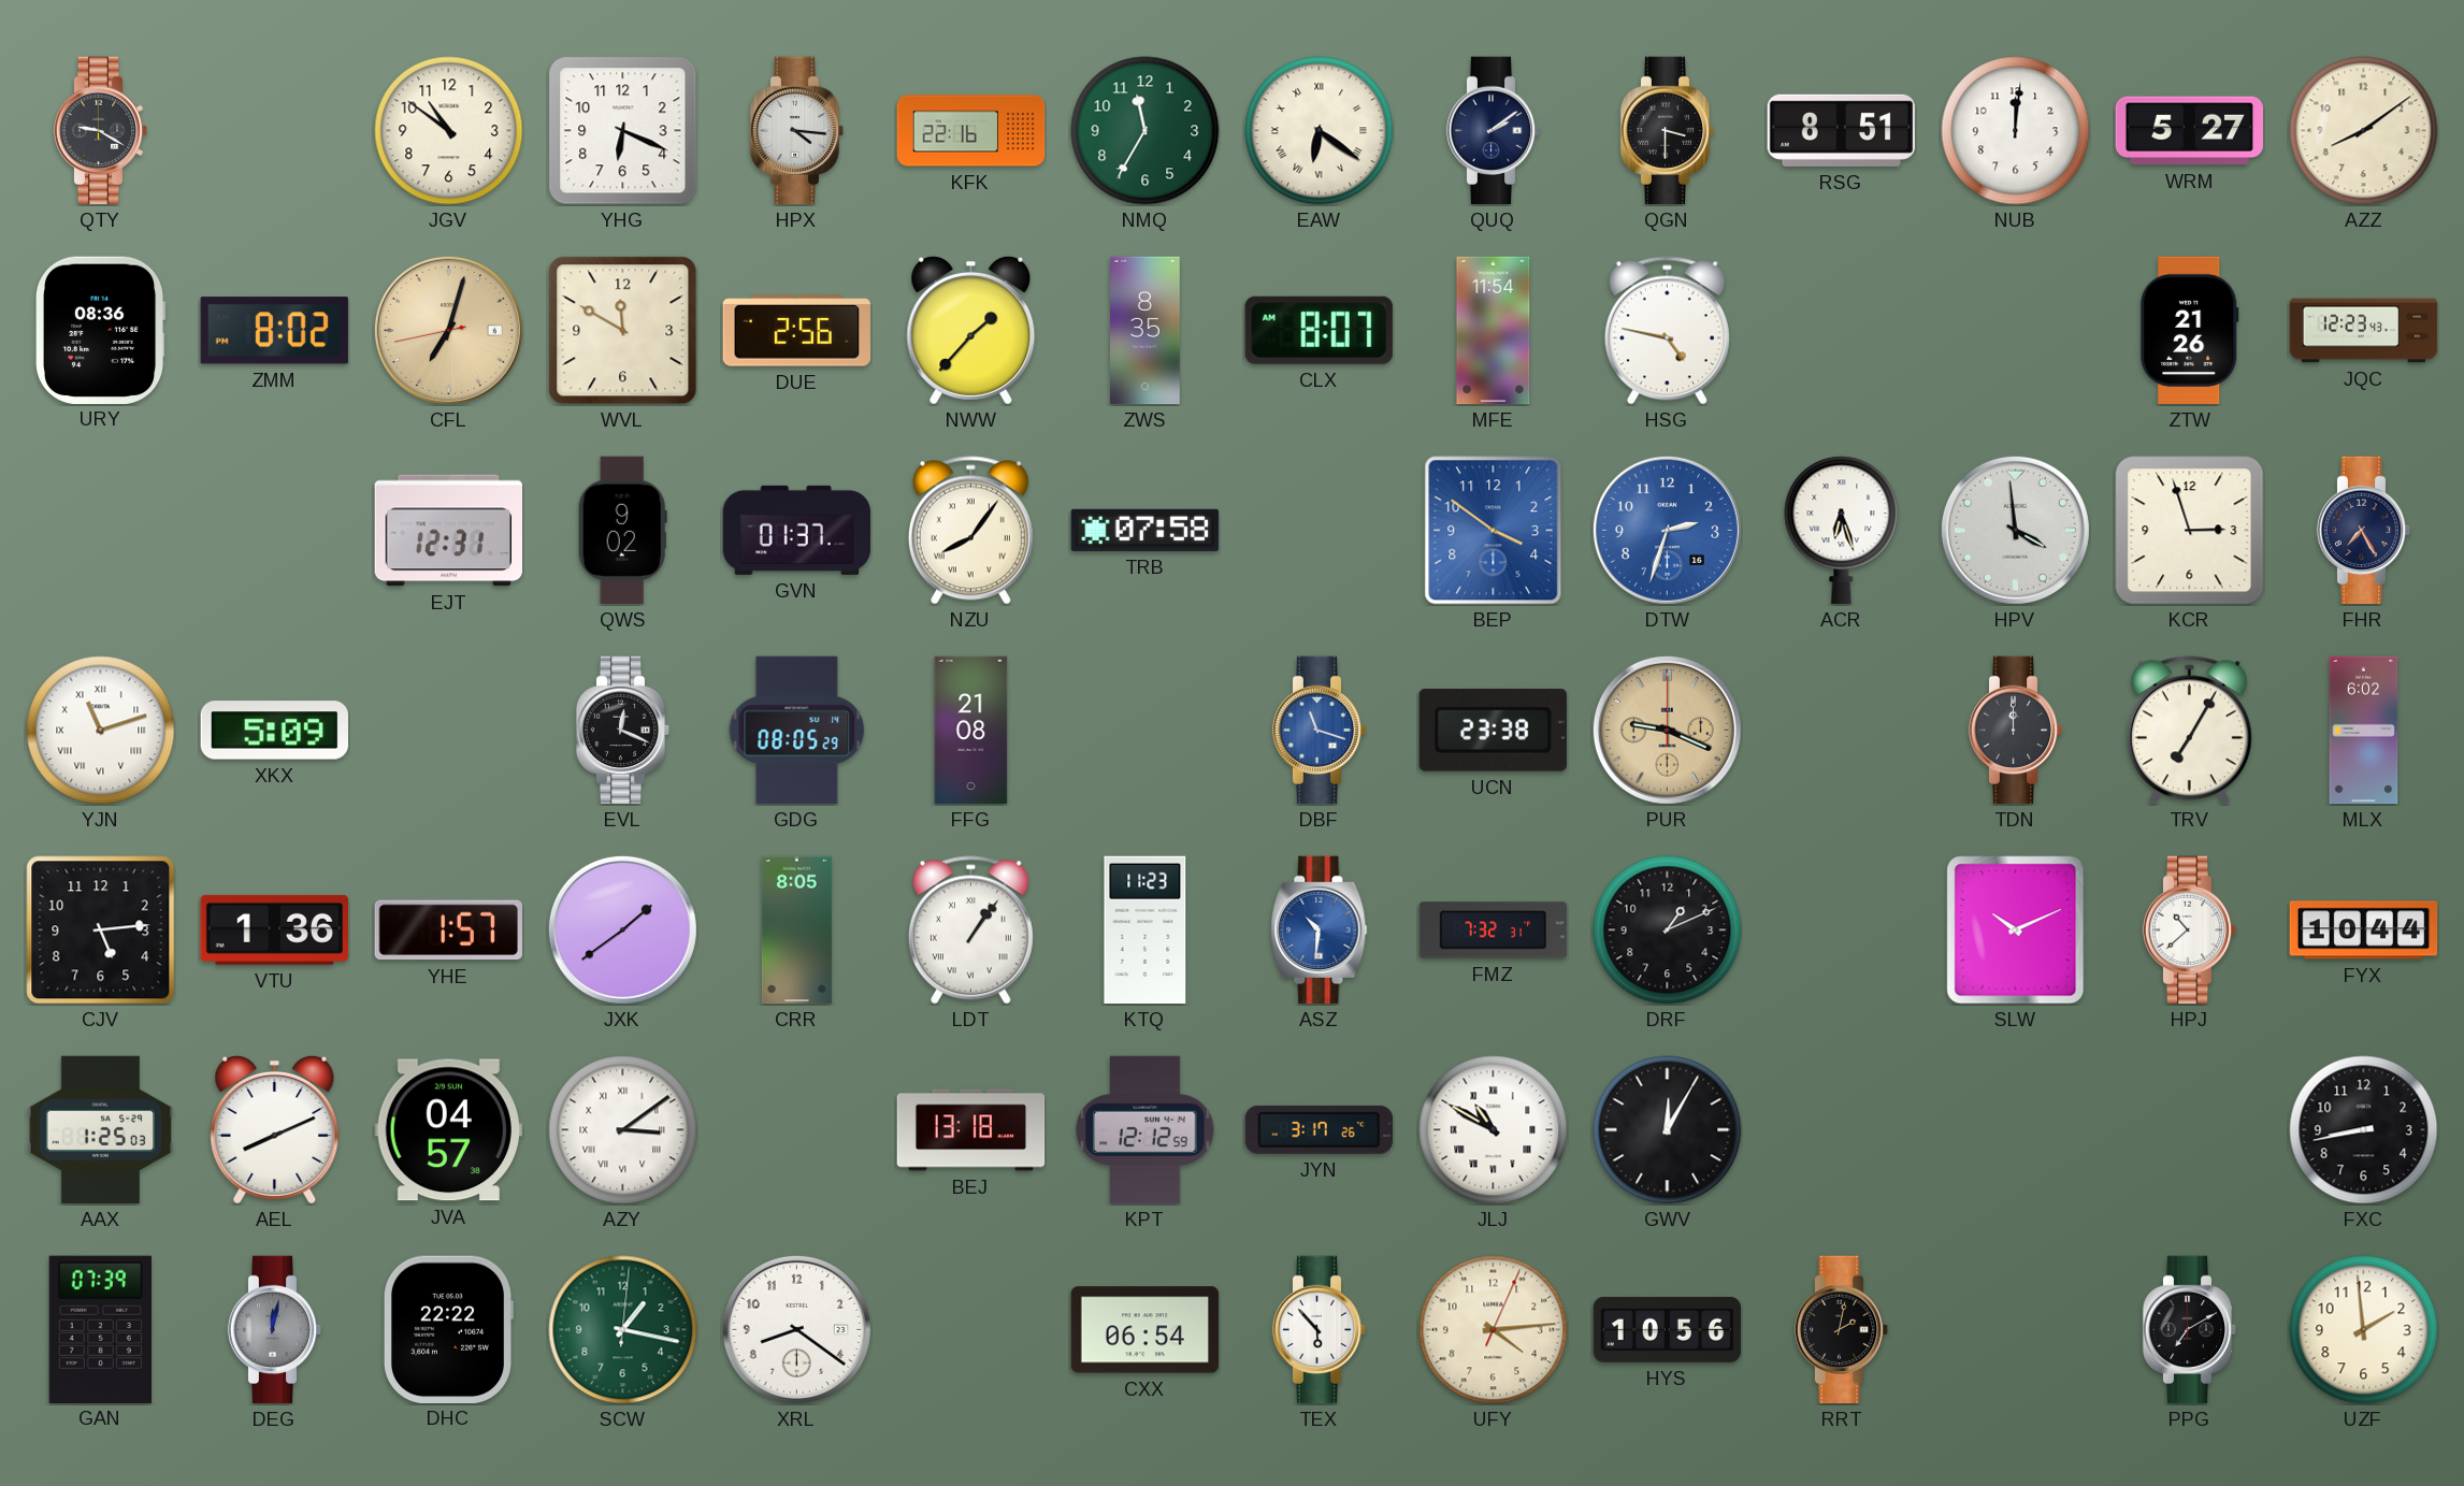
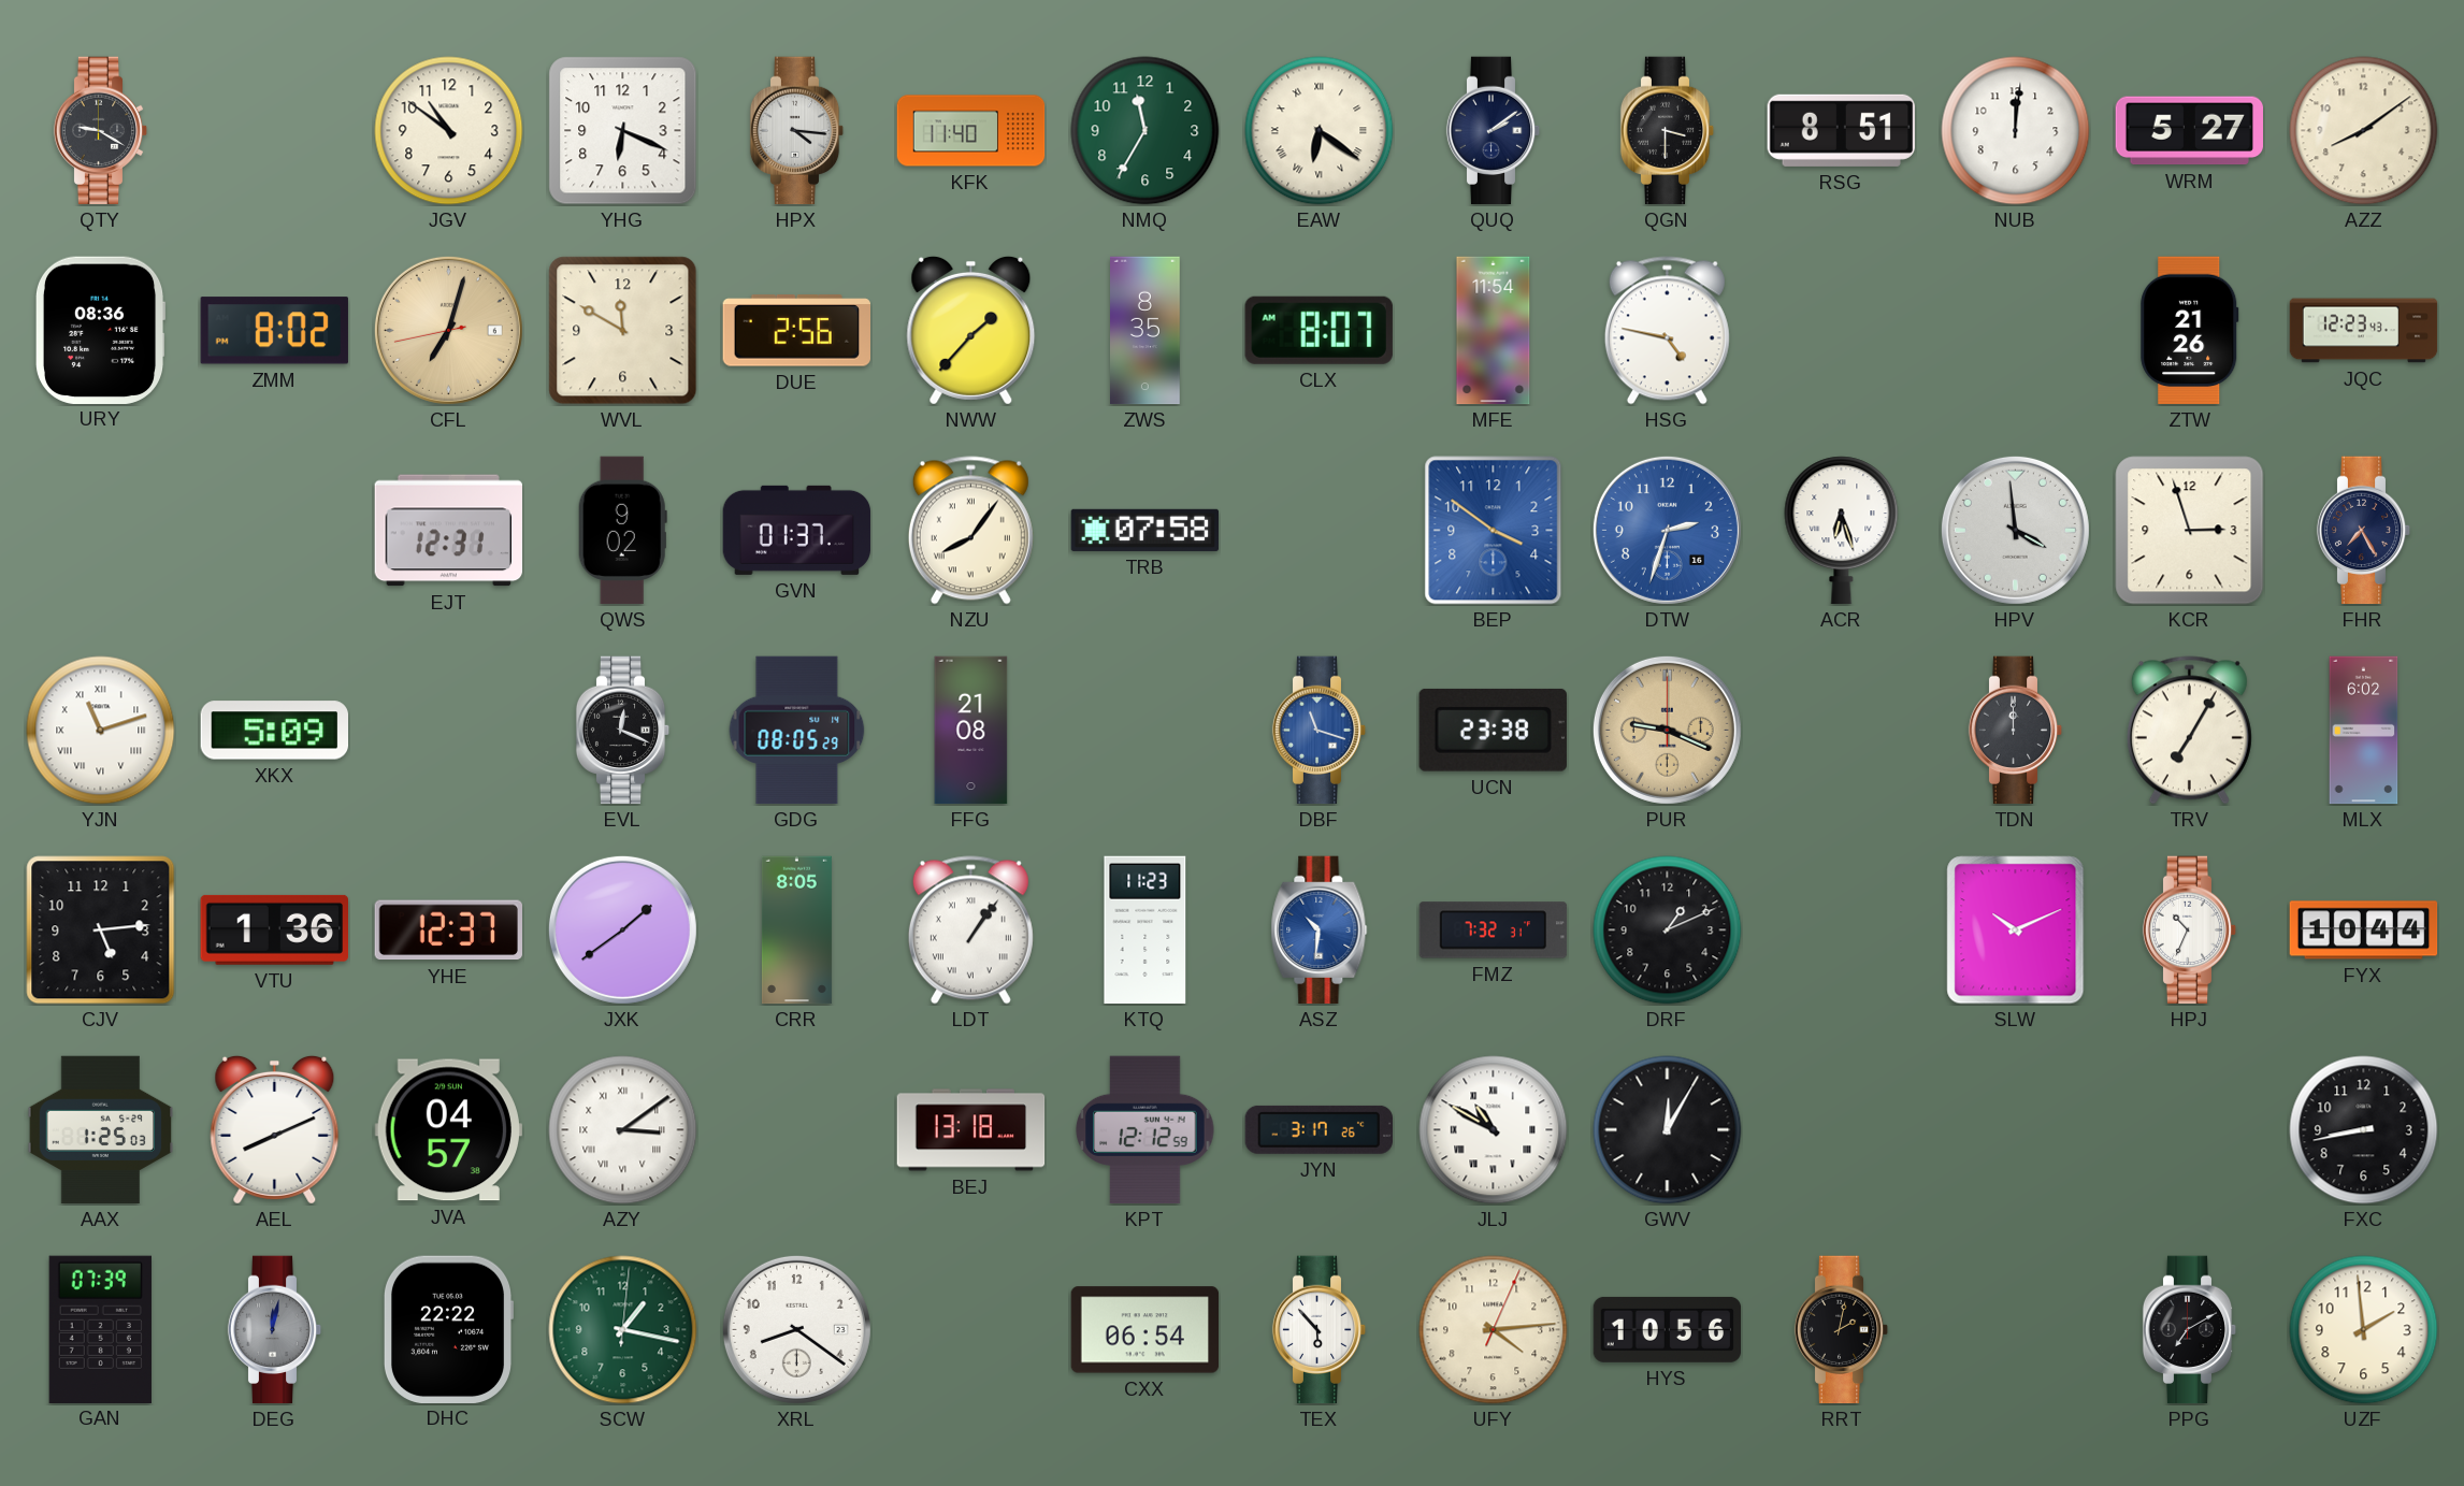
KFK: 22:16 -> 11:40
YHE: 1:57 -> 12:37
HPJ: 10:38 -> 10:34
